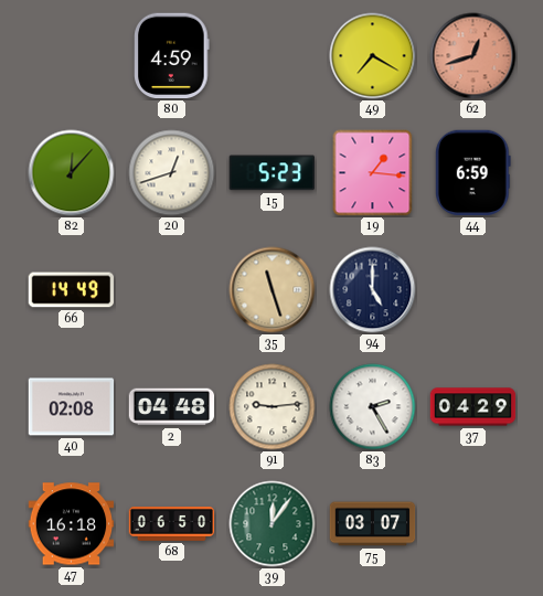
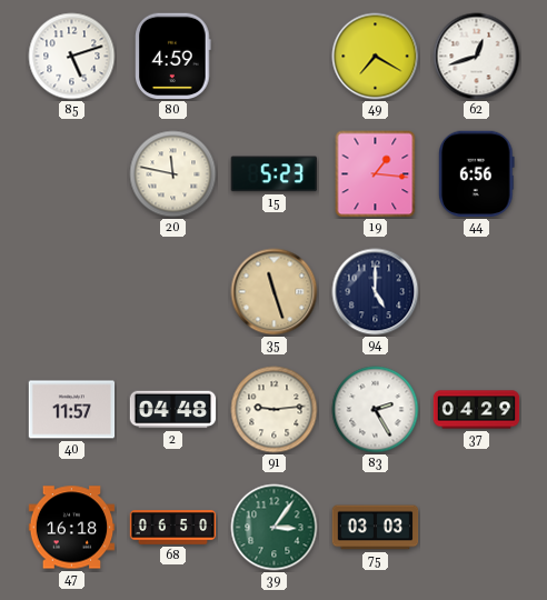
85: none -> 5:12
62 dial: salmon -> white
82: 12:07 -> none
20: 12:42 -> 11:47
44: 6:59 -> 6:56
66: 14:49 -> none
40: 02:08 -> 11:57
39: 12:06 -> 3:06
75: 03:07 -> 03:03
